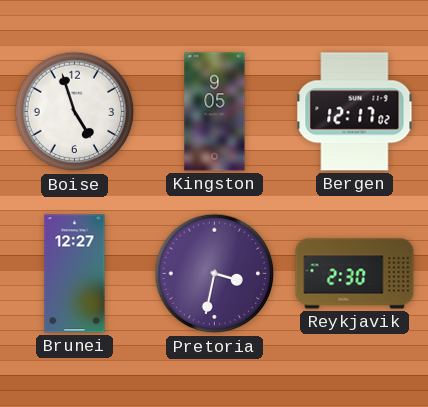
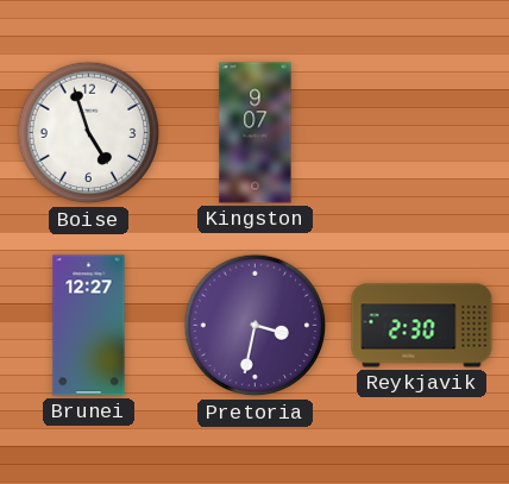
Kingston: 9:05 -> 9:07
Bergen: 12:17 -> none
